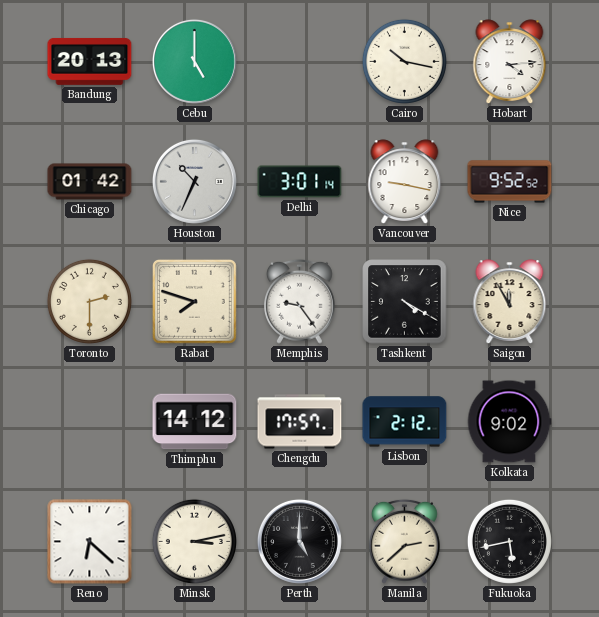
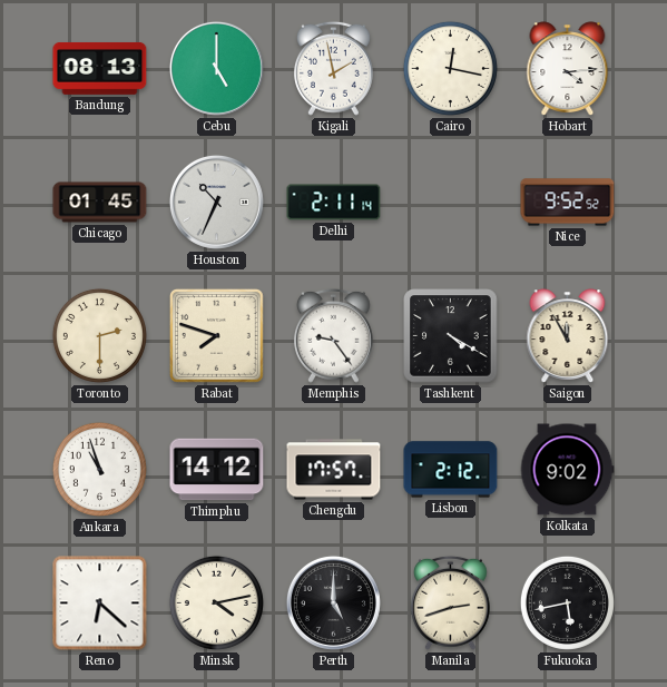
Bandung: 20:13 -> 08:13
Kigali: none -> 1:58
Cairo: 10:17 -> 12:17
Chicago: 01:42 -> 01:45
Delhi: 3:01 -> 2:11
Vancouver: 9:17 -> none
Ankara: none -> 10:57
Minsk: 3:13 -> 4:13
Manila: 2:38 -> 2:42
